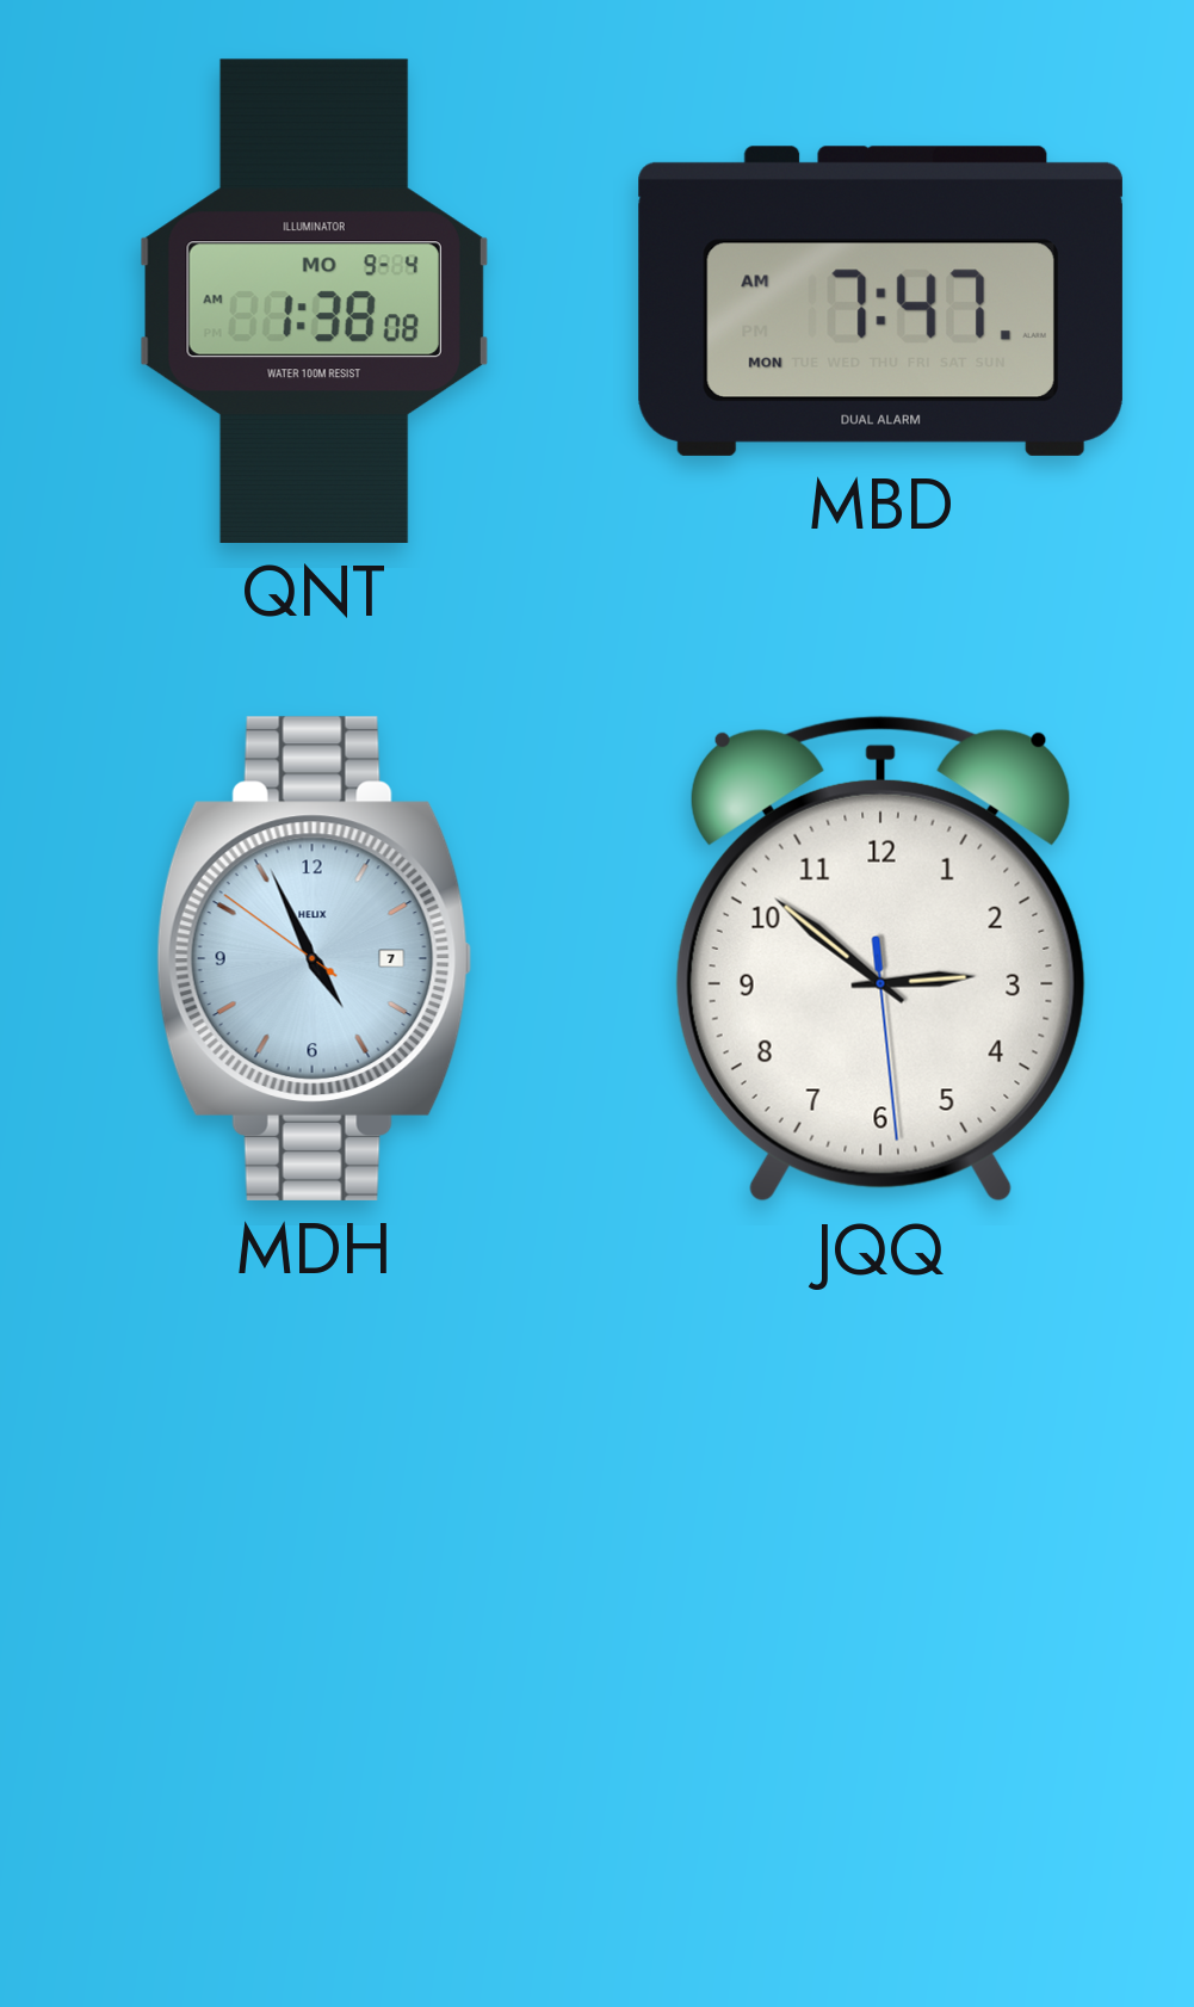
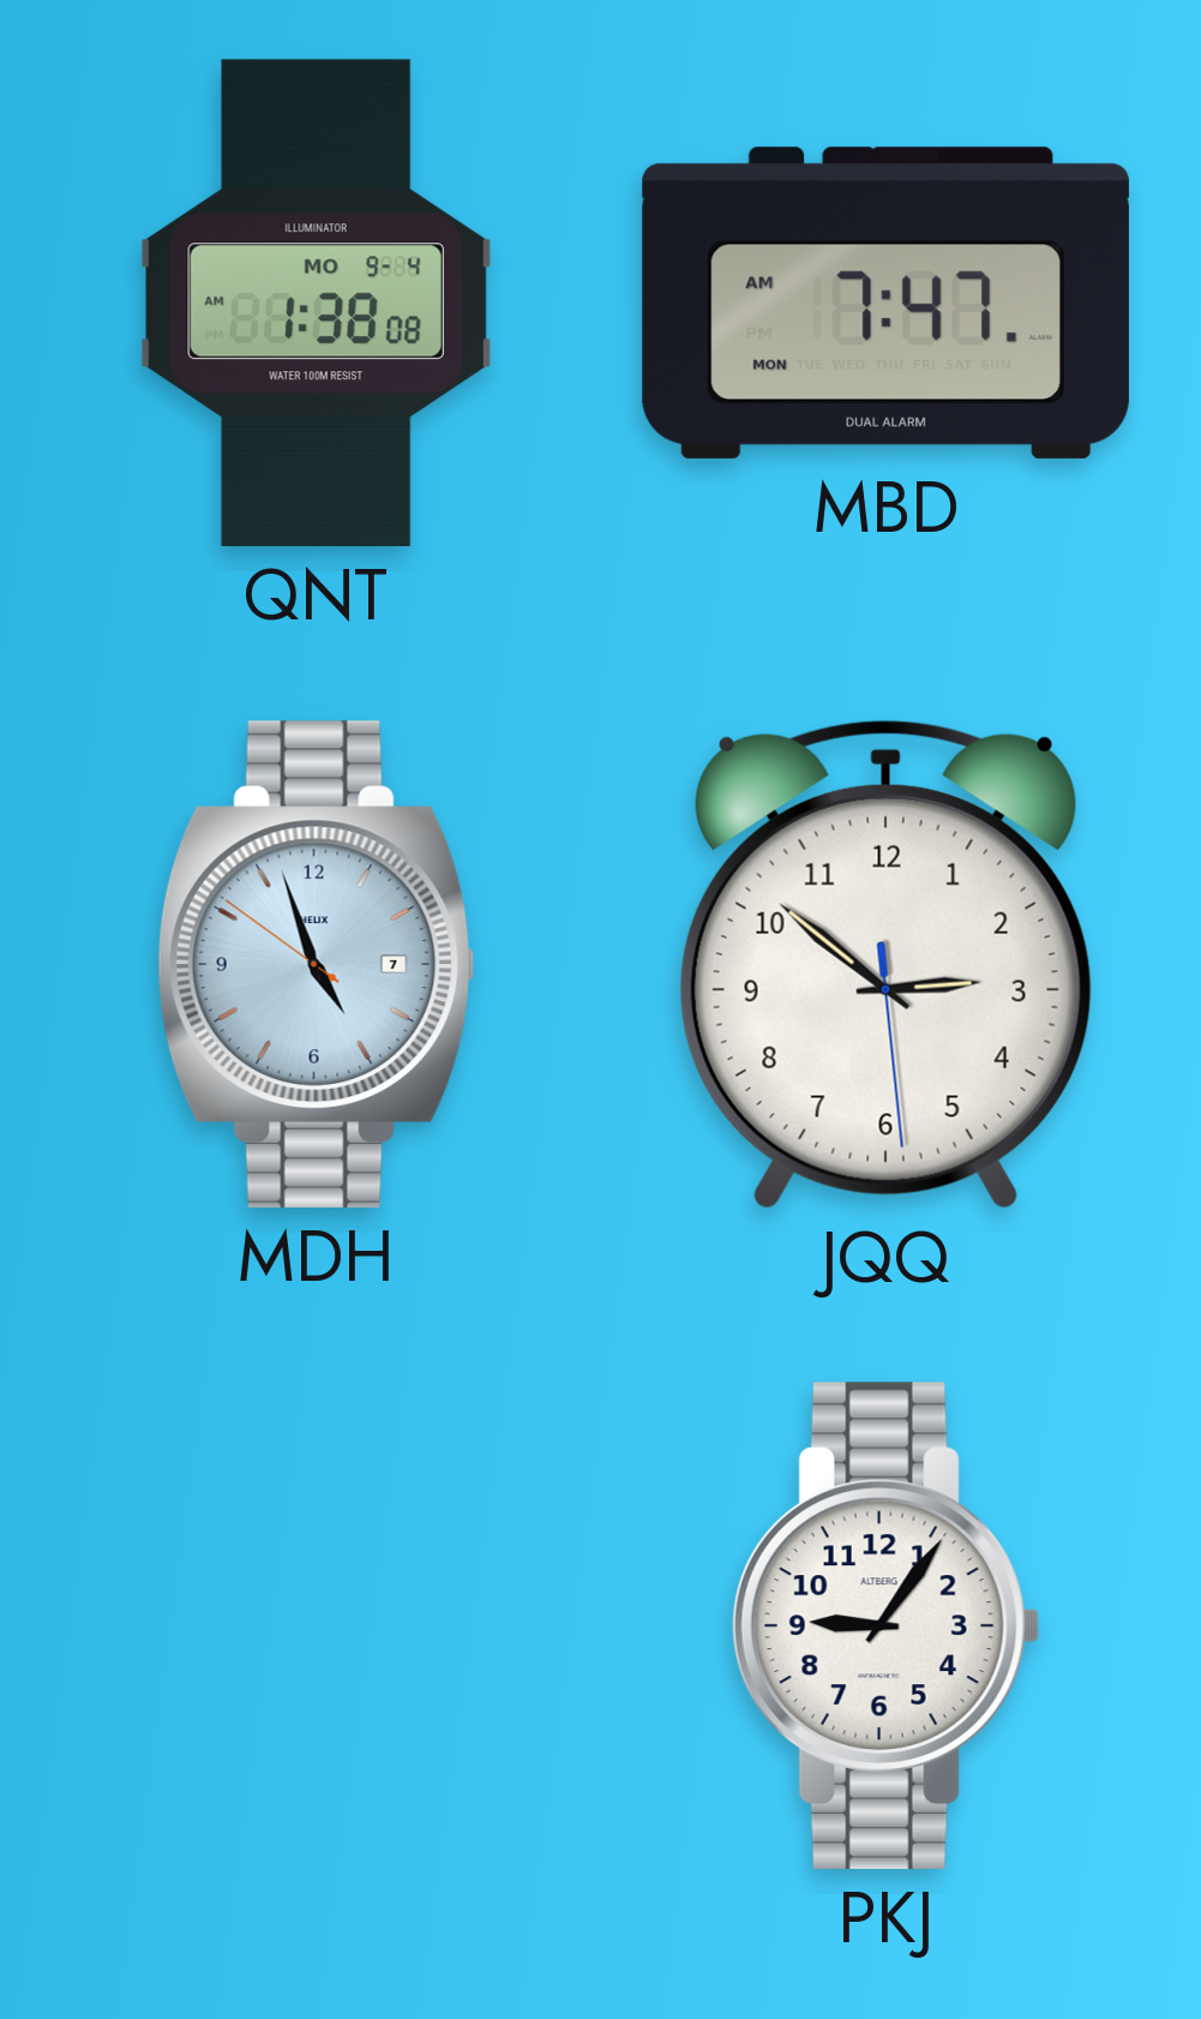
MDH: 4:55 -> 4:56
PKJ: none -> 9:06
